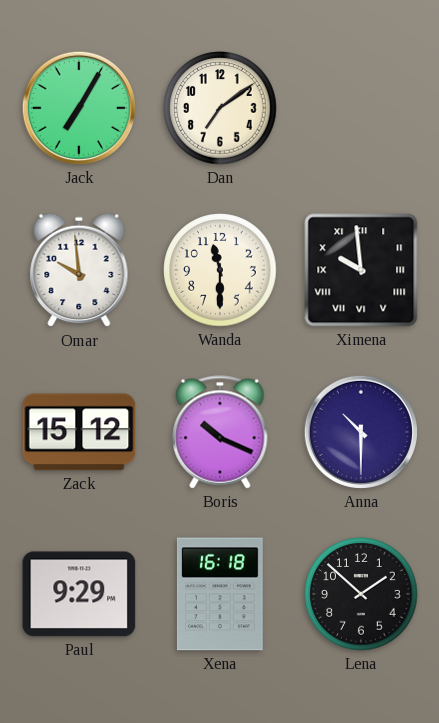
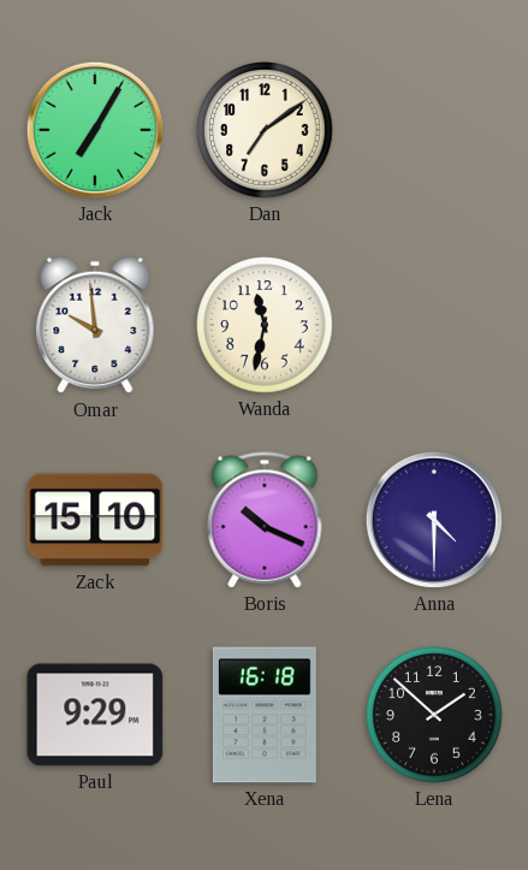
Wanda: 11:30 -> 11:32
Ximena: 9:59 -> none
Zack: 15:12 -> 15:10
Anna: 10:30 -> 4:30
